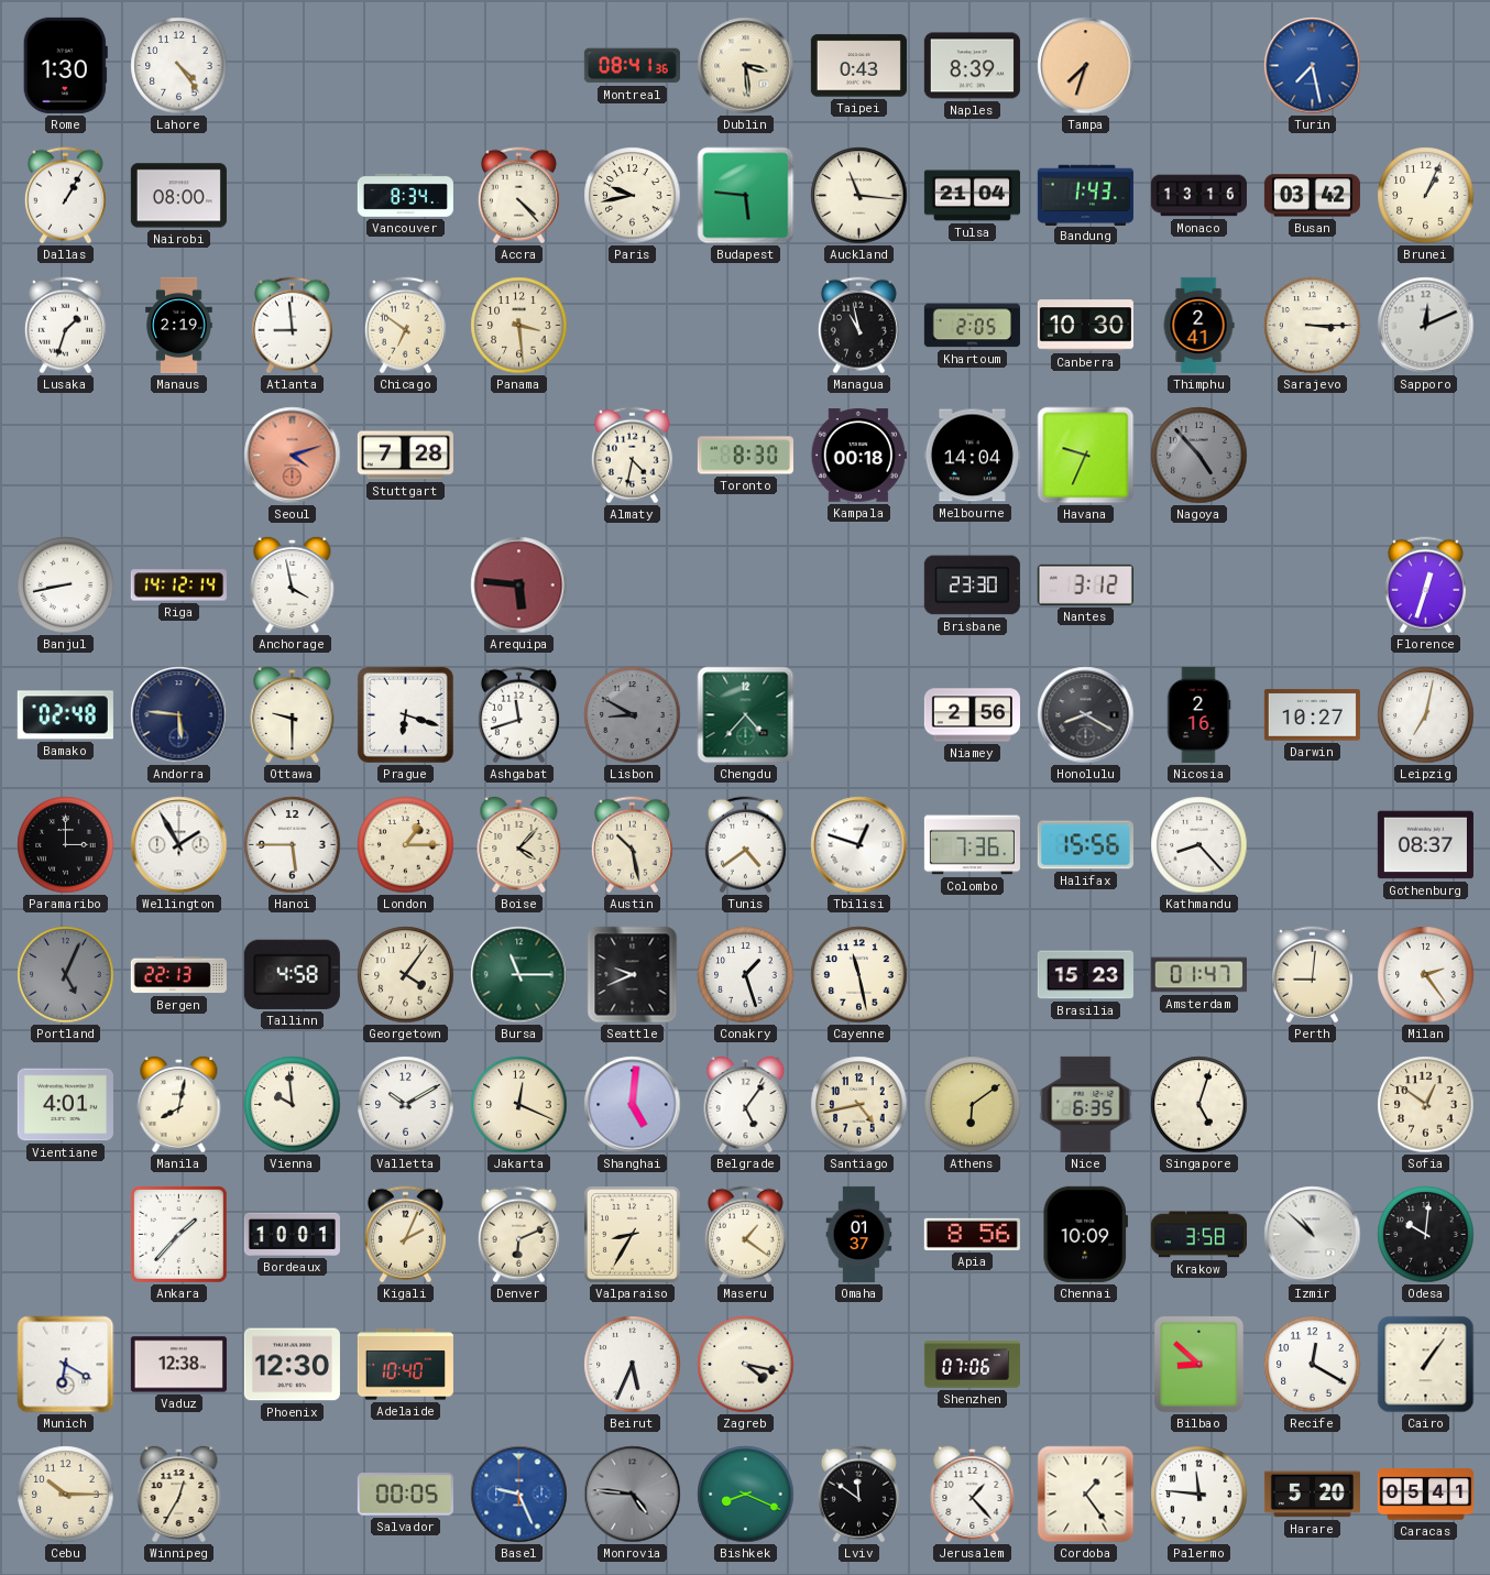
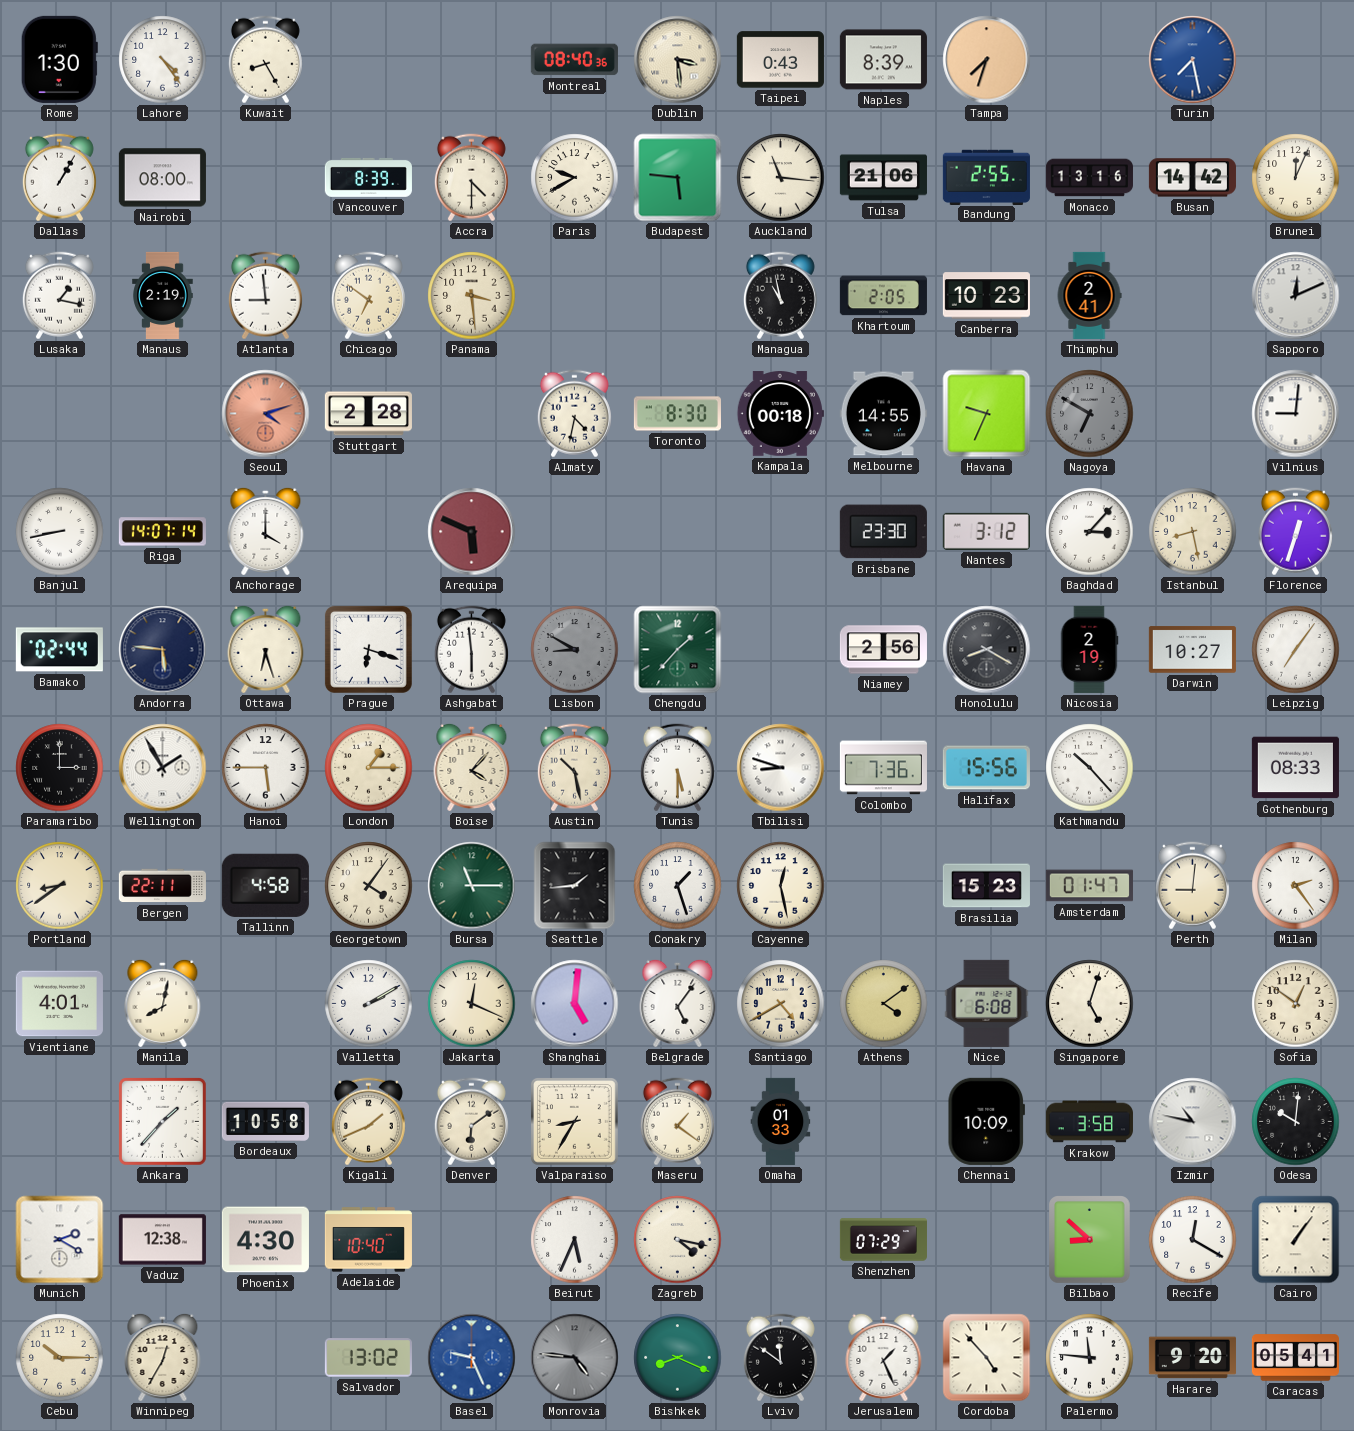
Kuwait: none -> 8:25
Montreal: 08:41 -> 08:40
Vancouver: 8:34 -> 8:39
Accra: 4:23 -> 4:30
Paris: 9:43 -> 9:40
Tulsa: 21:04 -> 21:06
Bandung: 1:43 -> 2:55
Busan: 03:42 -> 14:42
Brunei: 1:04 -> 12:04
Lusaka: 1:33 -> 1:17
Canberra: 10:30 -> 10:23
Sarajevo: 3:15 -> none
Stuttgart: 7:28 -> 2:28
Melbourne: 14:04 -> 14:55
Nagoya: 4:53 -> 6:50
Vilnius: none -> 9:01
Riga: 14:12 -> 14:07
Anchorage: 3:58 -> 4:00
Arequipa: 5:46 -> 5:49
Baghdad: none -> 3:07
Istanbul: none -> 8:28
Bamako: 02:48 -> 02:44
Ottawa: 9:30 -> 6:27
Ashgabat: 11:42 -> 5:59
Chengdu: 4:37 -> 1:37
Nicosia: 2:16 -> 2:19
Leipzig: 7:02 -> 7:06
Tunis: 4:39 -> 5:30
Tbilisi: 12:48 -> 8:48
Kathmandu: 8:23 -> 10:23
Gothenburg: 08:37 -> 08:33
Portland: 5:04 -> 8:39
Portland dial: grey -> cream
Bergen: 22:13 -> 22:11
Seattle: 9:41 -> 1:44
Cayenne: 11:28 -> 12:28
Vienna: 9:59 -> none
Valletta: 10:10 -> 2:10
Santiago: 4:43 -> 4:40
Athens: 6:09 -> 4:09
Nice: 6:35 -> 6:08
Bordeaux: 10:01 -> 10:58
Kigali: 2:04 -> 1:41
Denver: 6:11 -> 6:09
Omaha: 01:37 -> 01:33
Apia: 8:56 -> none
Izmir: 10:52 -> 10:47
Munich: 6:20 -> 2:20
Phoenix: 12:30 -> 4:30
Shenzhen: 07:06 -> 07:29
Salvador: 00:05 -> 13:02
Jerusalem: 1:23 -> 1:26
Cordoba: 1:24 -> 4:53
Harare: 5:20 -> 9:20
